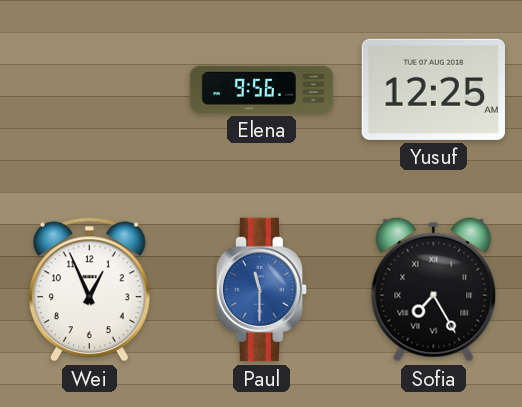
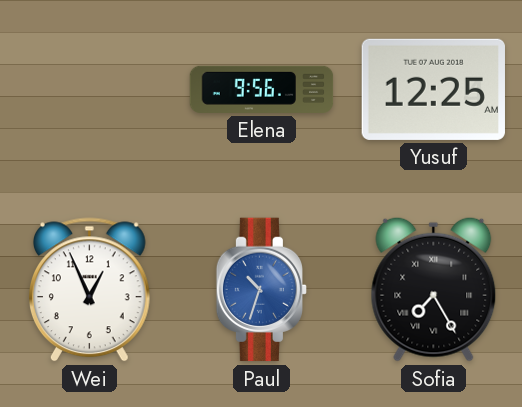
Paul: 11:30 -> 10:33
